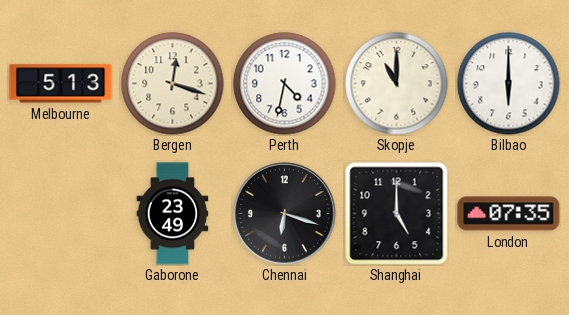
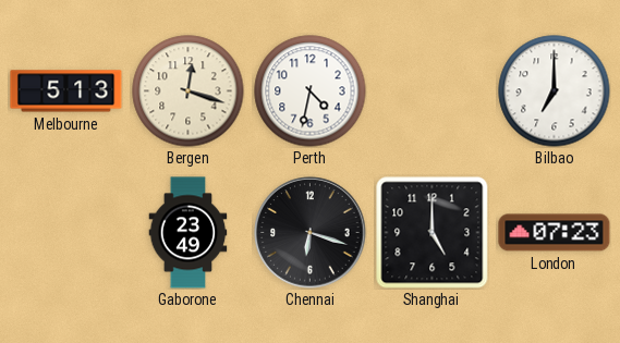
Skopje: 11:00 -> none
Bilbao: 6:00 -> 7:00
London: 07:35 -> 07:23
